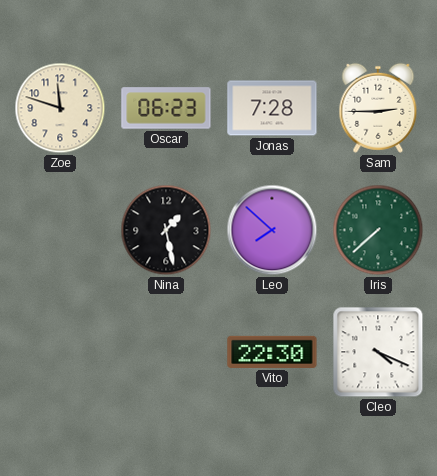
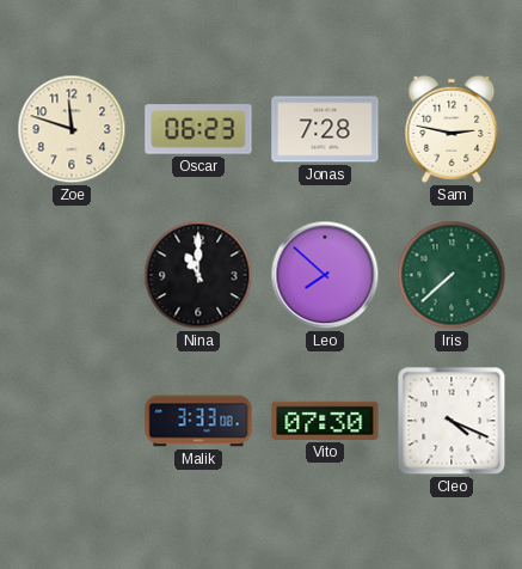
Sam: 2:45 -> 2:47
Nina: 1:28 -> 11:00
Malik: none -> 3:33
Vito: 22:30 -> 07:30
